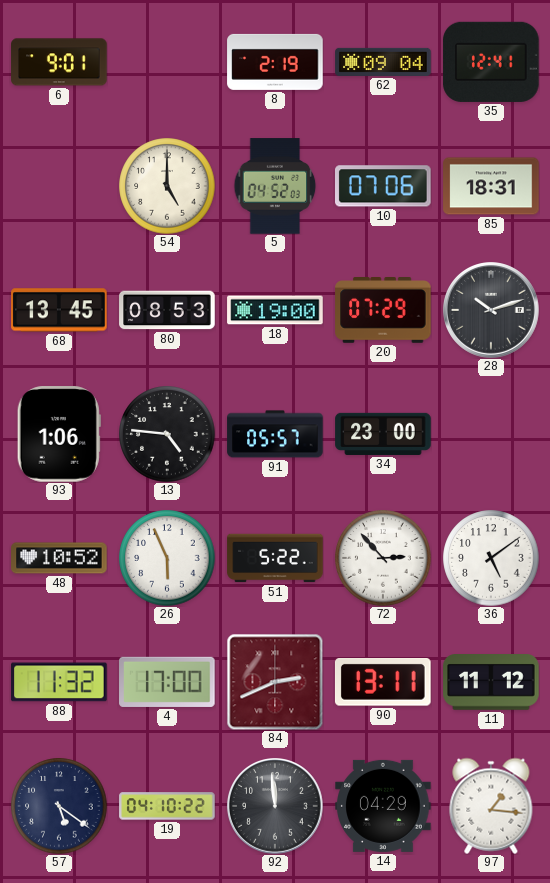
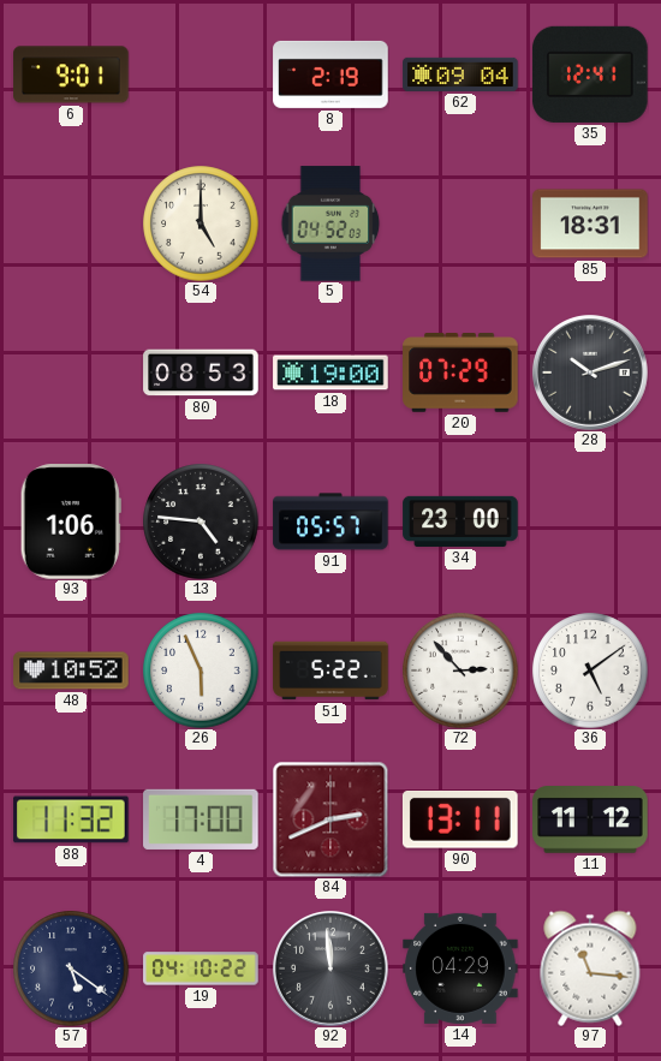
10: 07:06 -> none
68: 13:45 -> none
97: 1:16 -> 11:16
